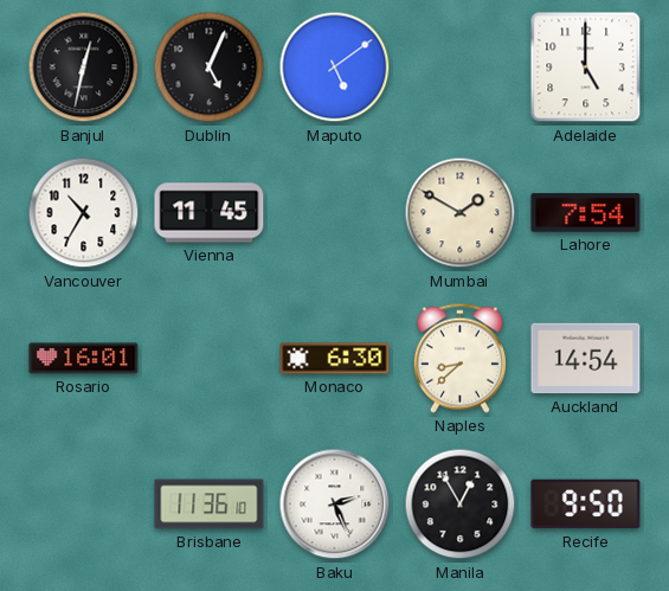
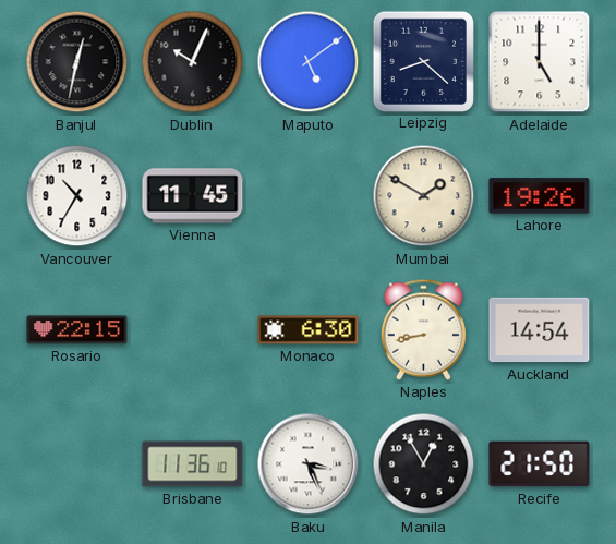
Dublin: 5:04 -> 10:04
Leipzig: none -> 8:22
Lahore: 7:54 -> 19:26
Rosario: 16:01 -> 22:15
Naples: 8:38 -> 8:43
Baku: 2:26 -> 3:26
Recife: 9:50 -> 21:50
